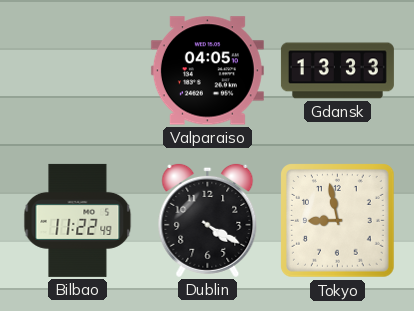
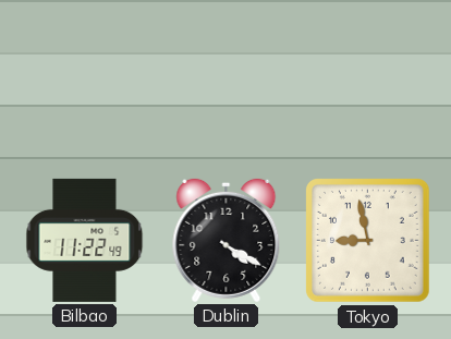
Valparaiso: 04:05 -> none
Gdansk: 13:33 -> none
